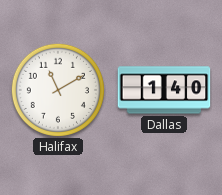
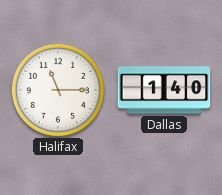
Halifax: 11:10 -> 11:15
